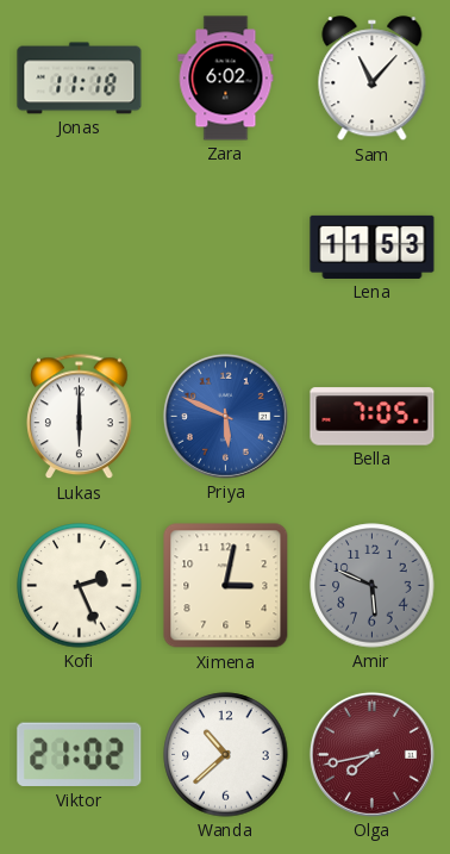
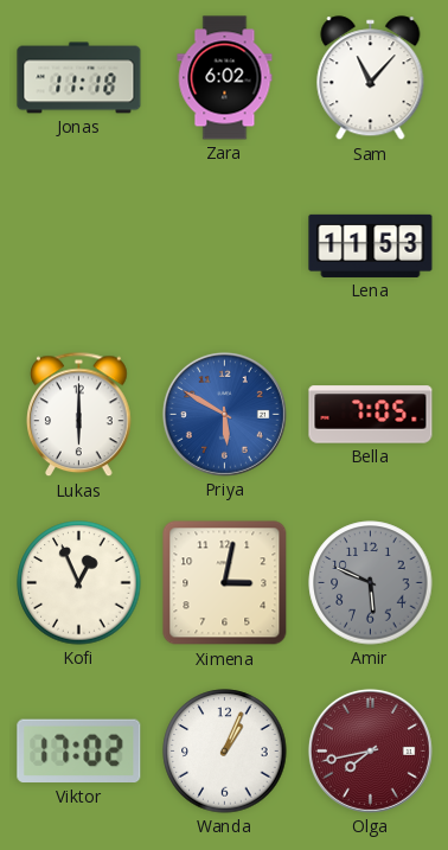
Priya: 5:49 -> 5:50
Kofi: 2:26 -> 12:56
Viktor: 21:02 -> 17:02
Wanda: 10:38 -> 1:04
